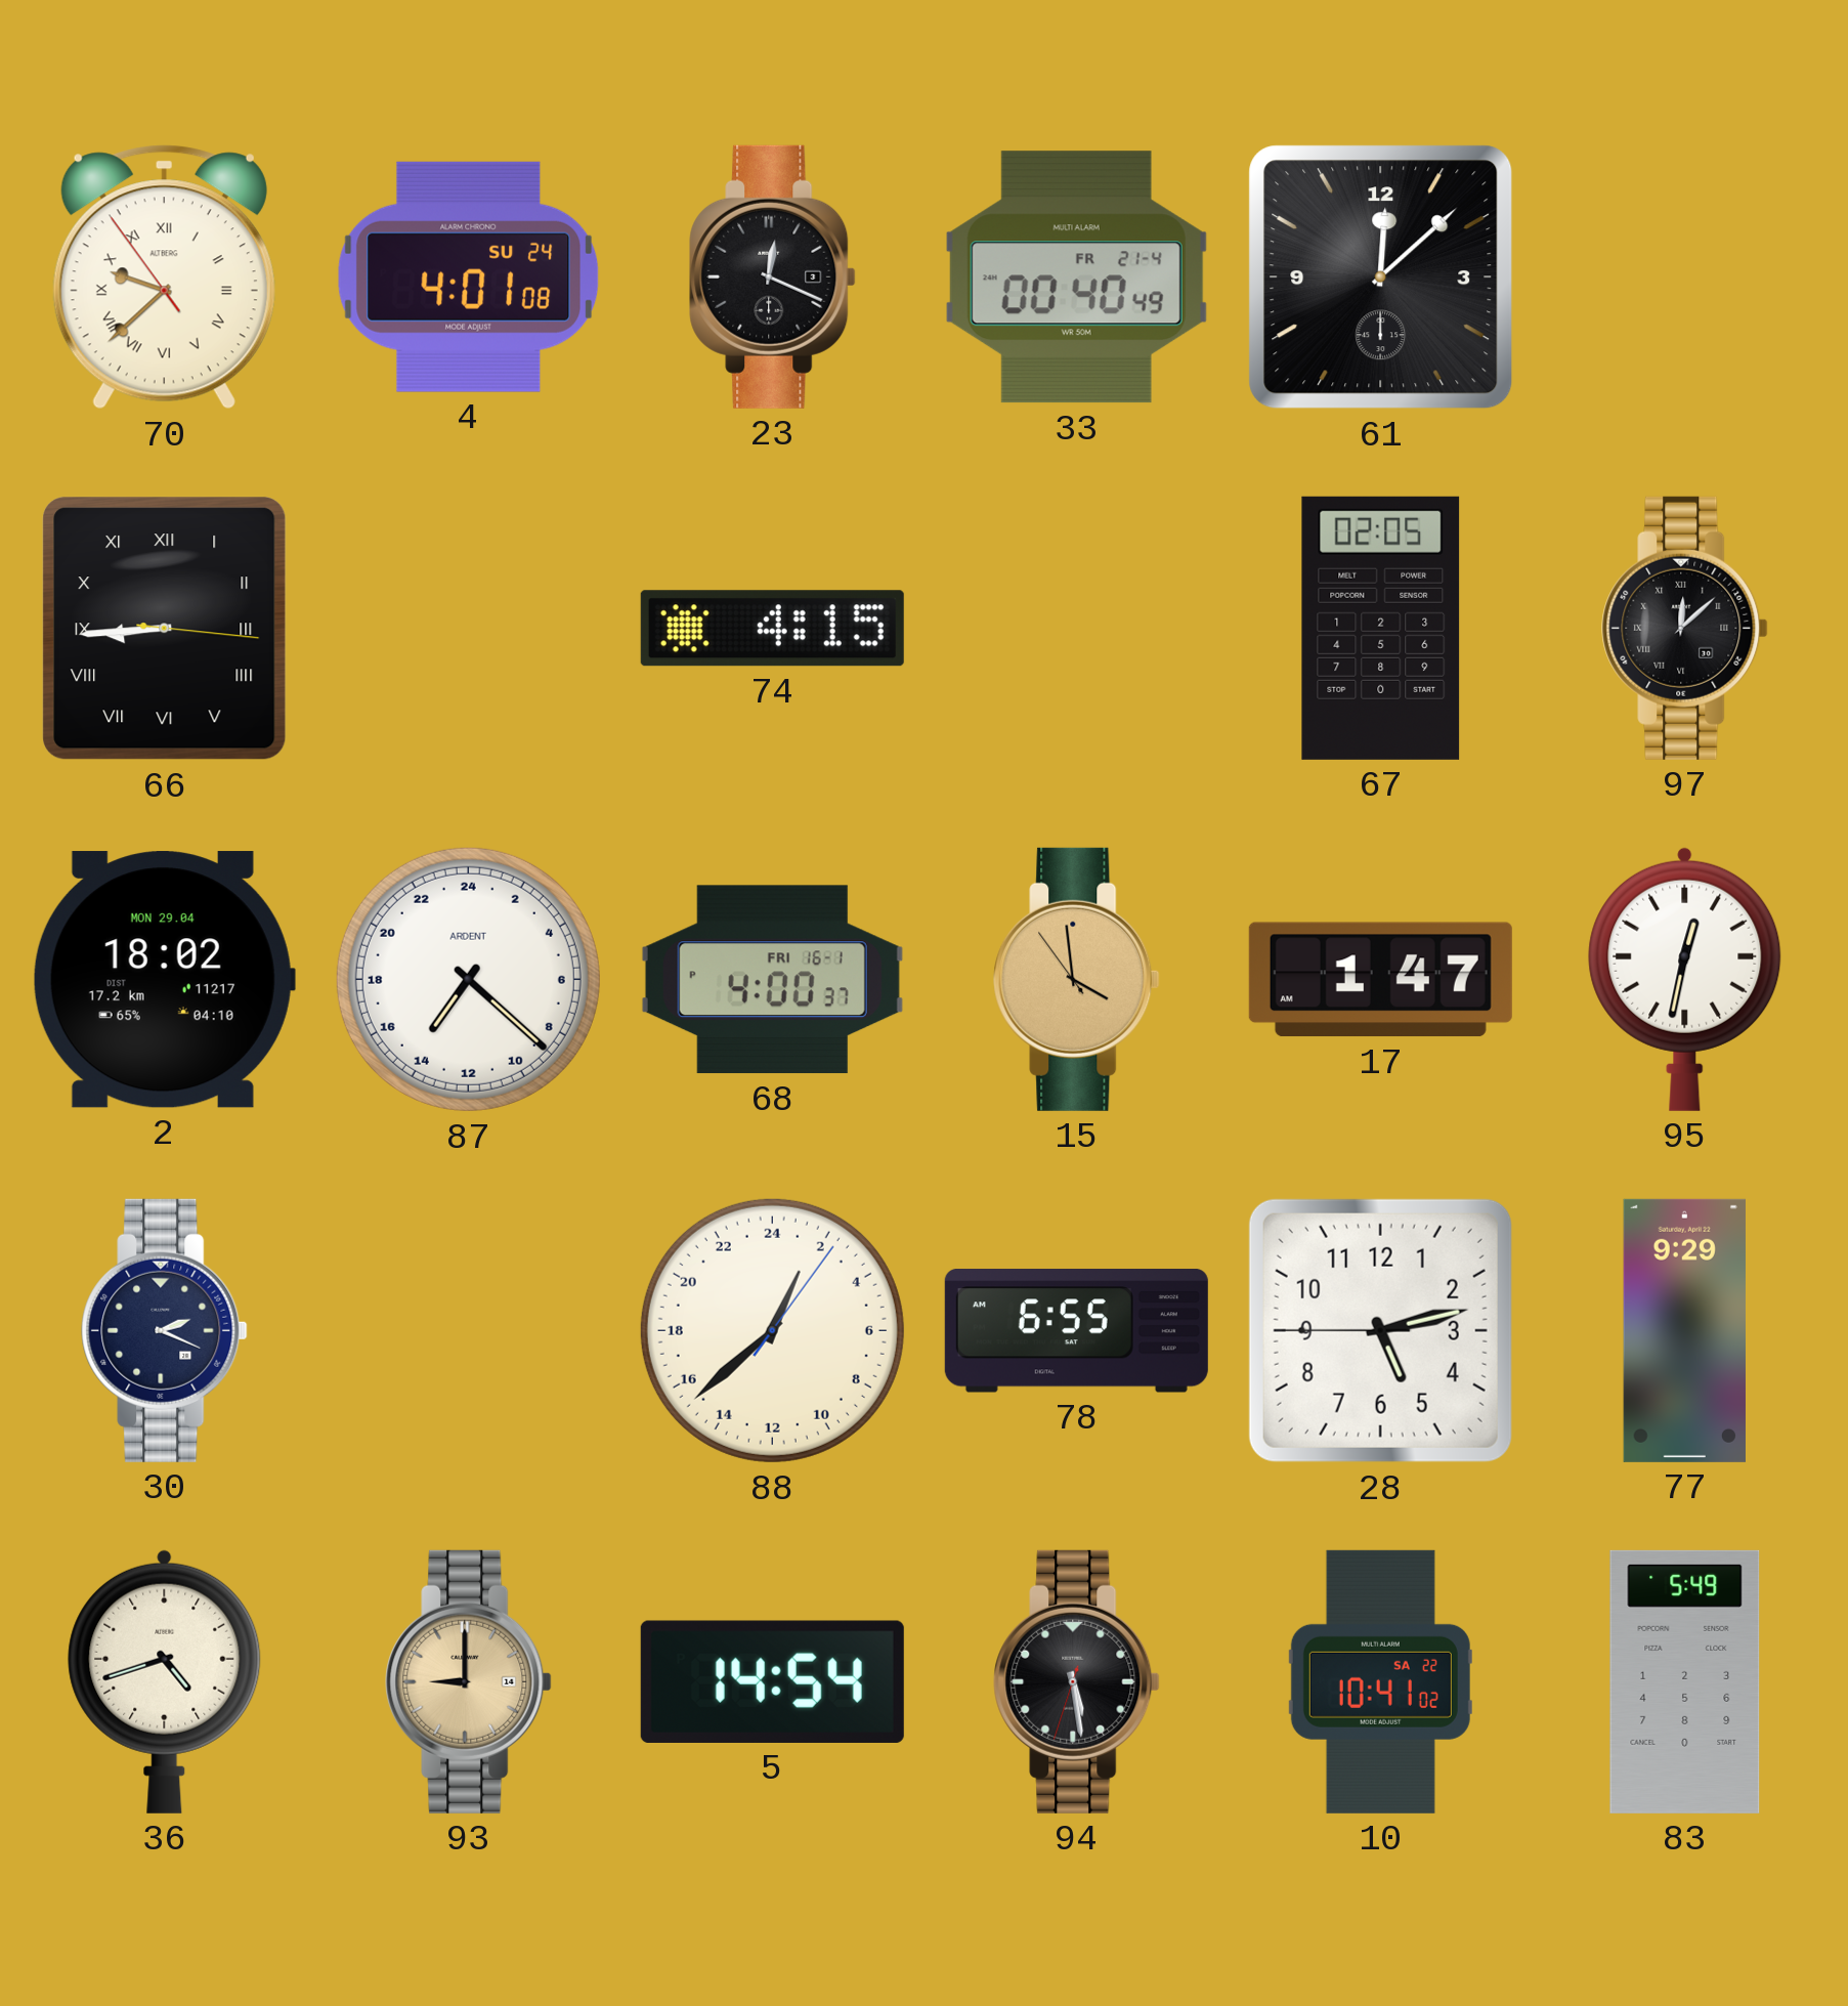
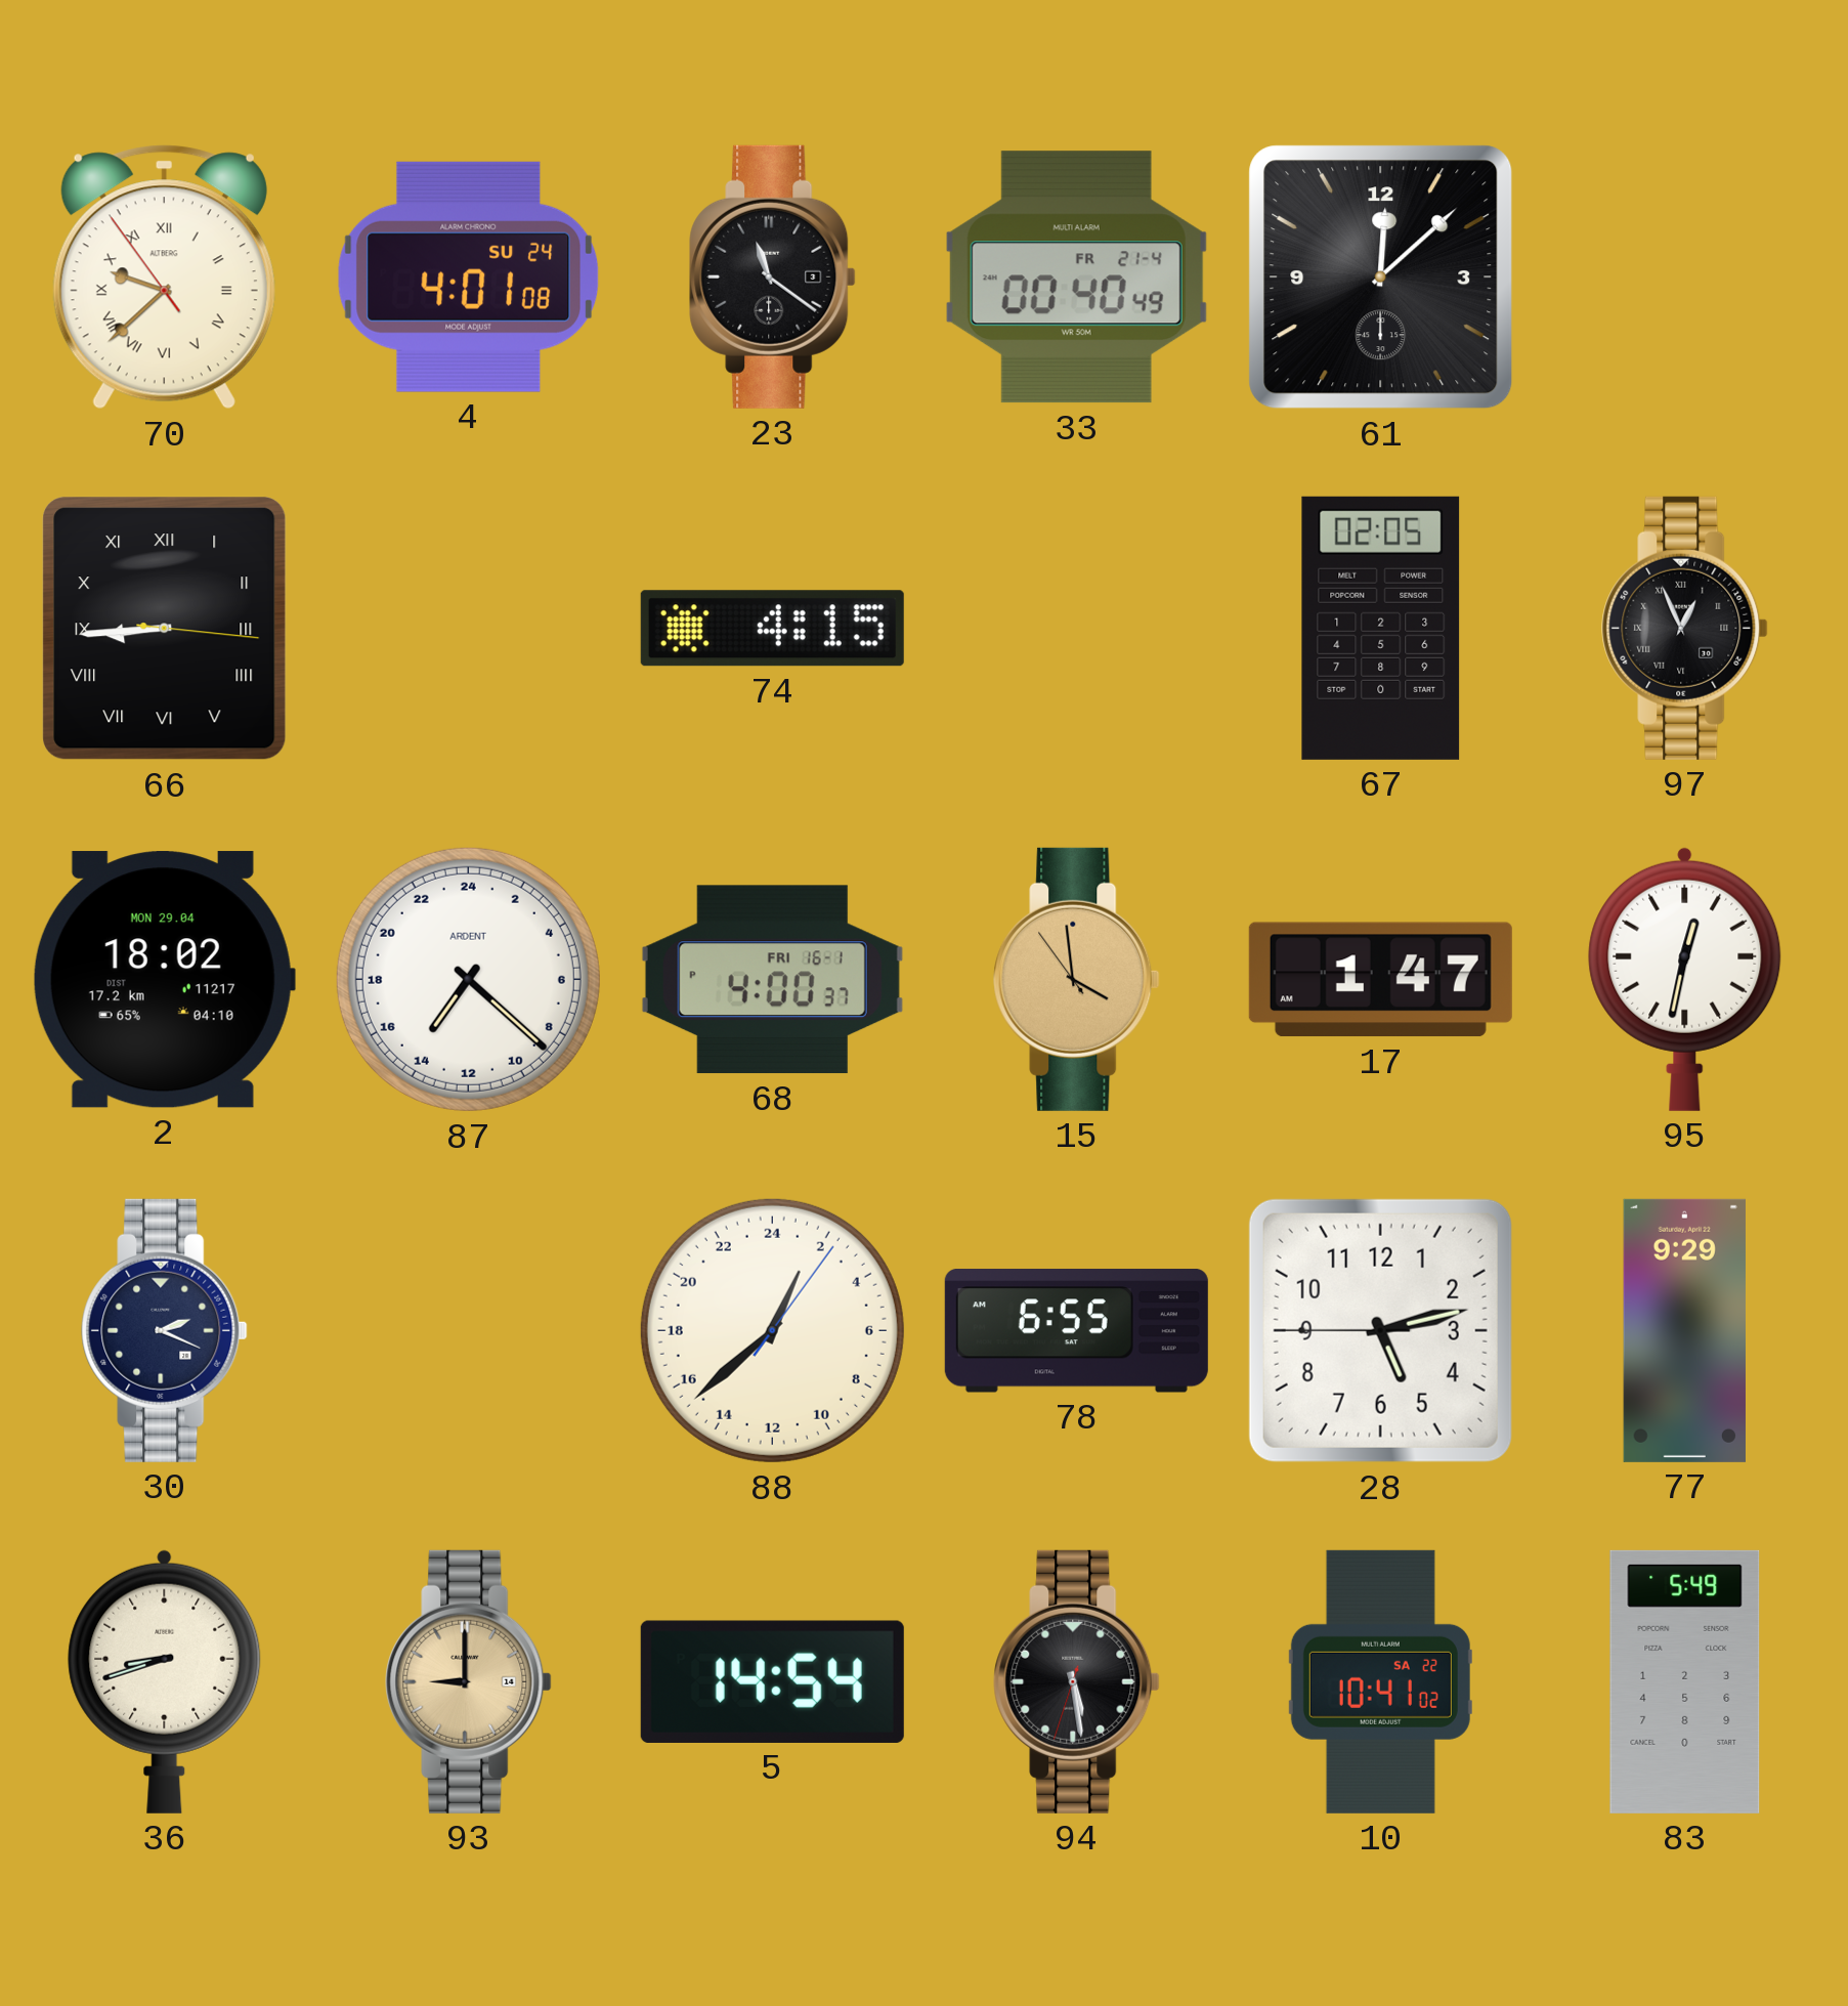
23: 12:19 -> 11:21
97: 12:08 -> 12:56
36: 4:42 -> 8:42
